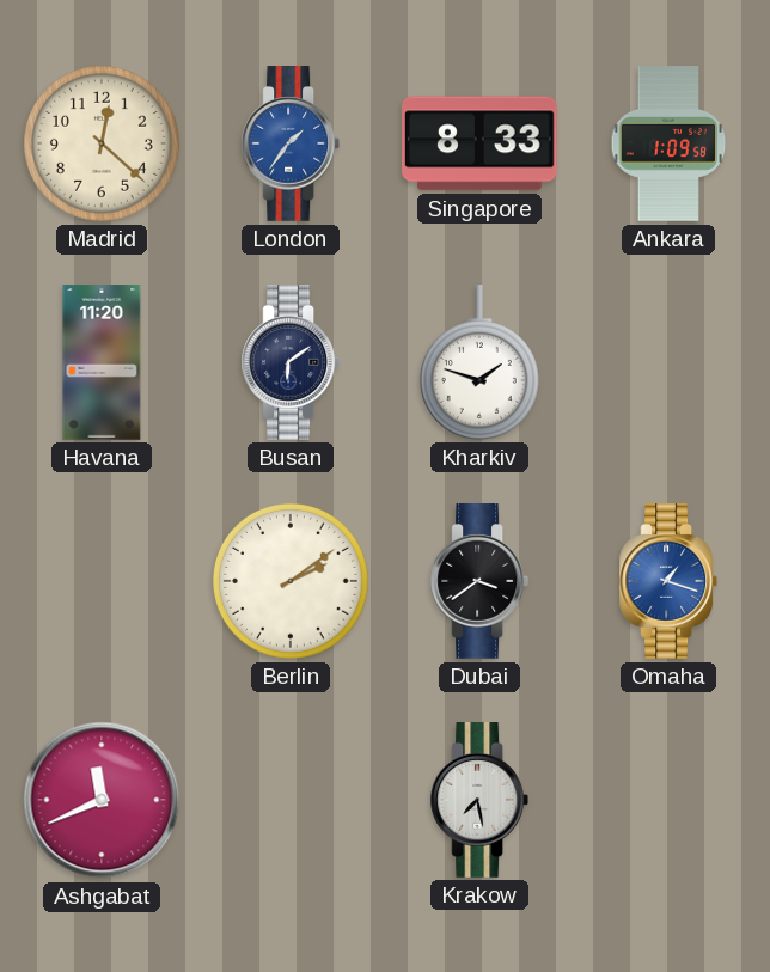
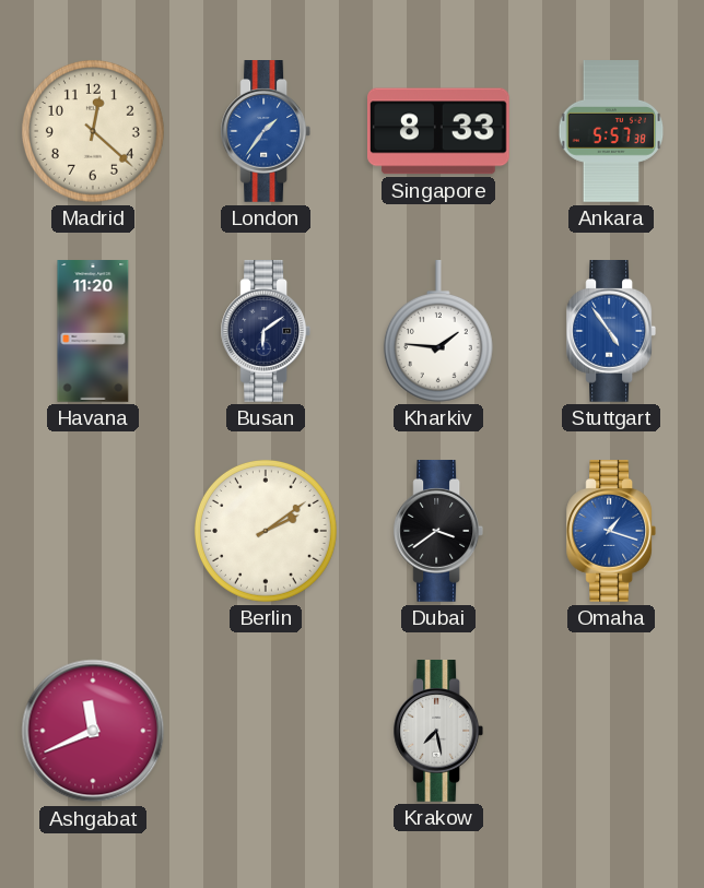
Ankara: 1:09 -> 5:57
Kharkiv: 1:48 -> 1:46
Stuttgart: none -> 4:54
